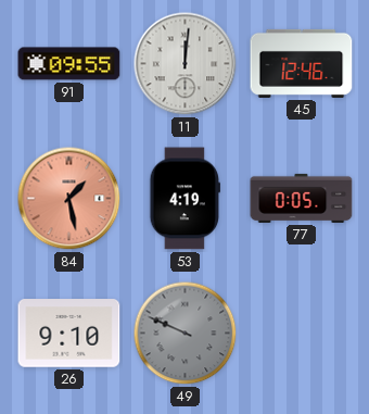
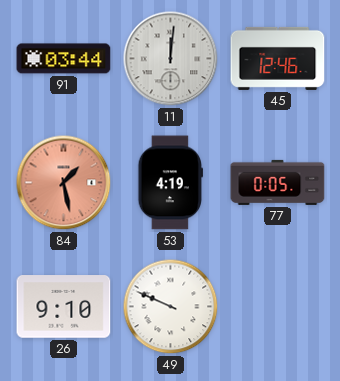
91: 09:55 -> 03:44
49 dial: grey -> white
